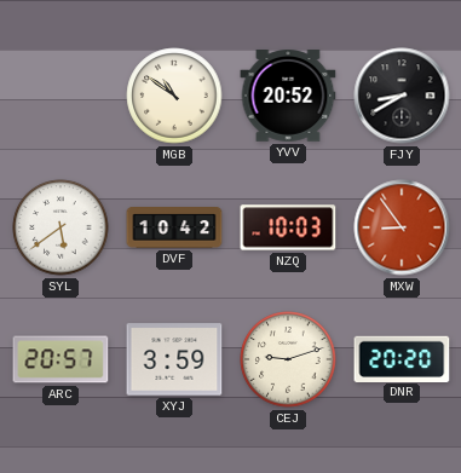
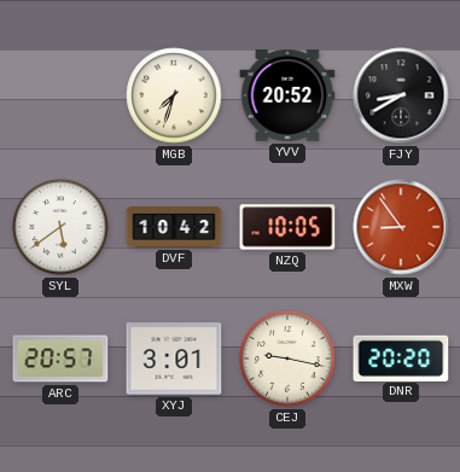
MGB: 10:51 -> 7:33
NZQ: 10:03 -> 10:05
XYJ: 3:59 -> 3:01
CEJ: 9:12 -> 9:17
